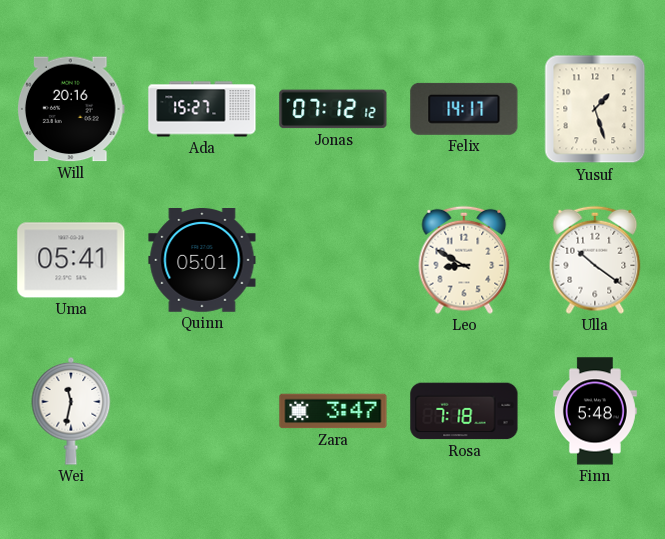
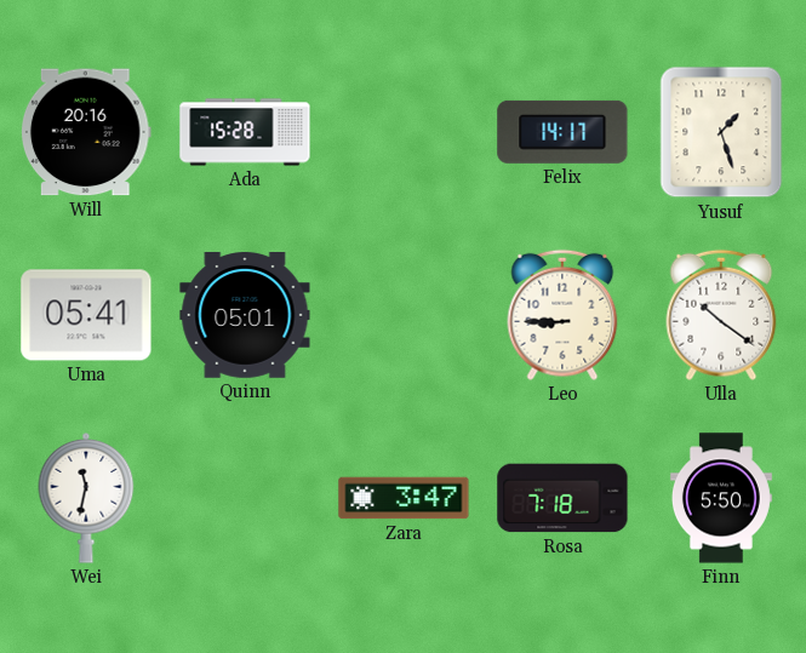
Ada: 15:27 -> 15:28
Jonas: 07:12 -> none
Leo: 8:50 -> 8:45
Finn: 5:48 -> 5:50
